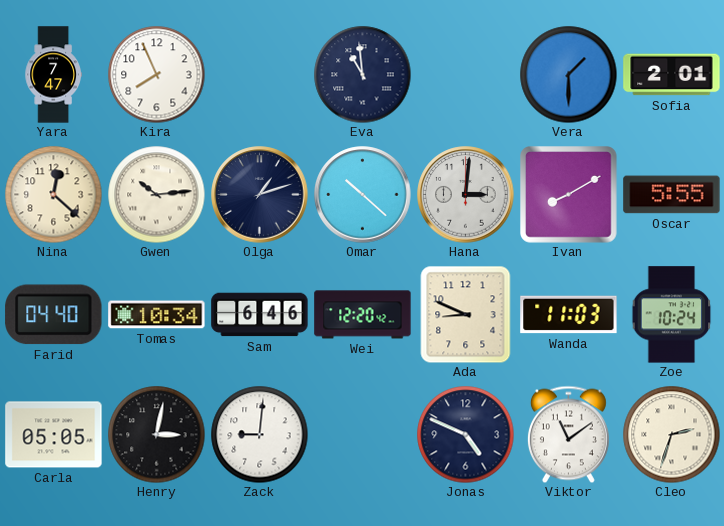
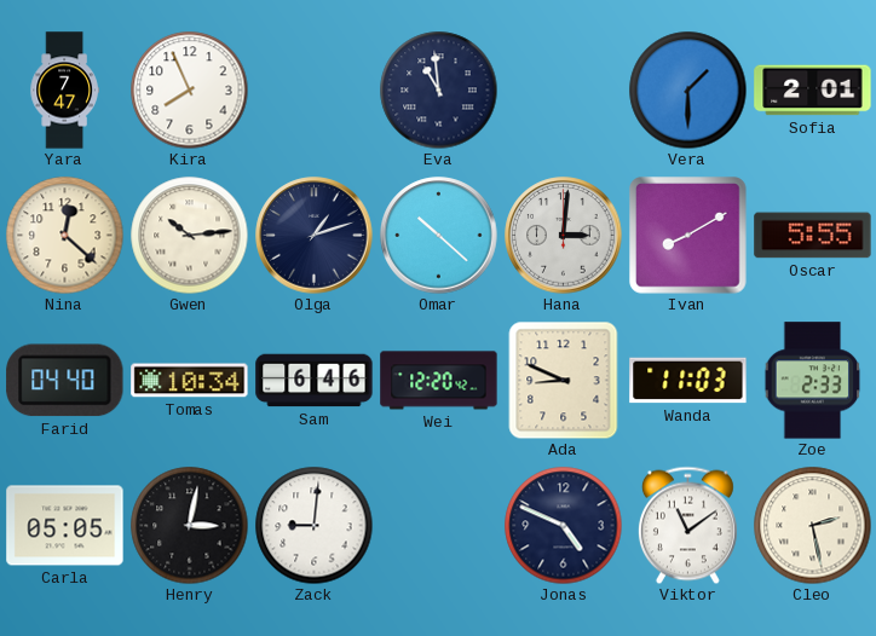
Zoe: 10:24 -> 2:33
Cleo: 2:33 -> 2:28
